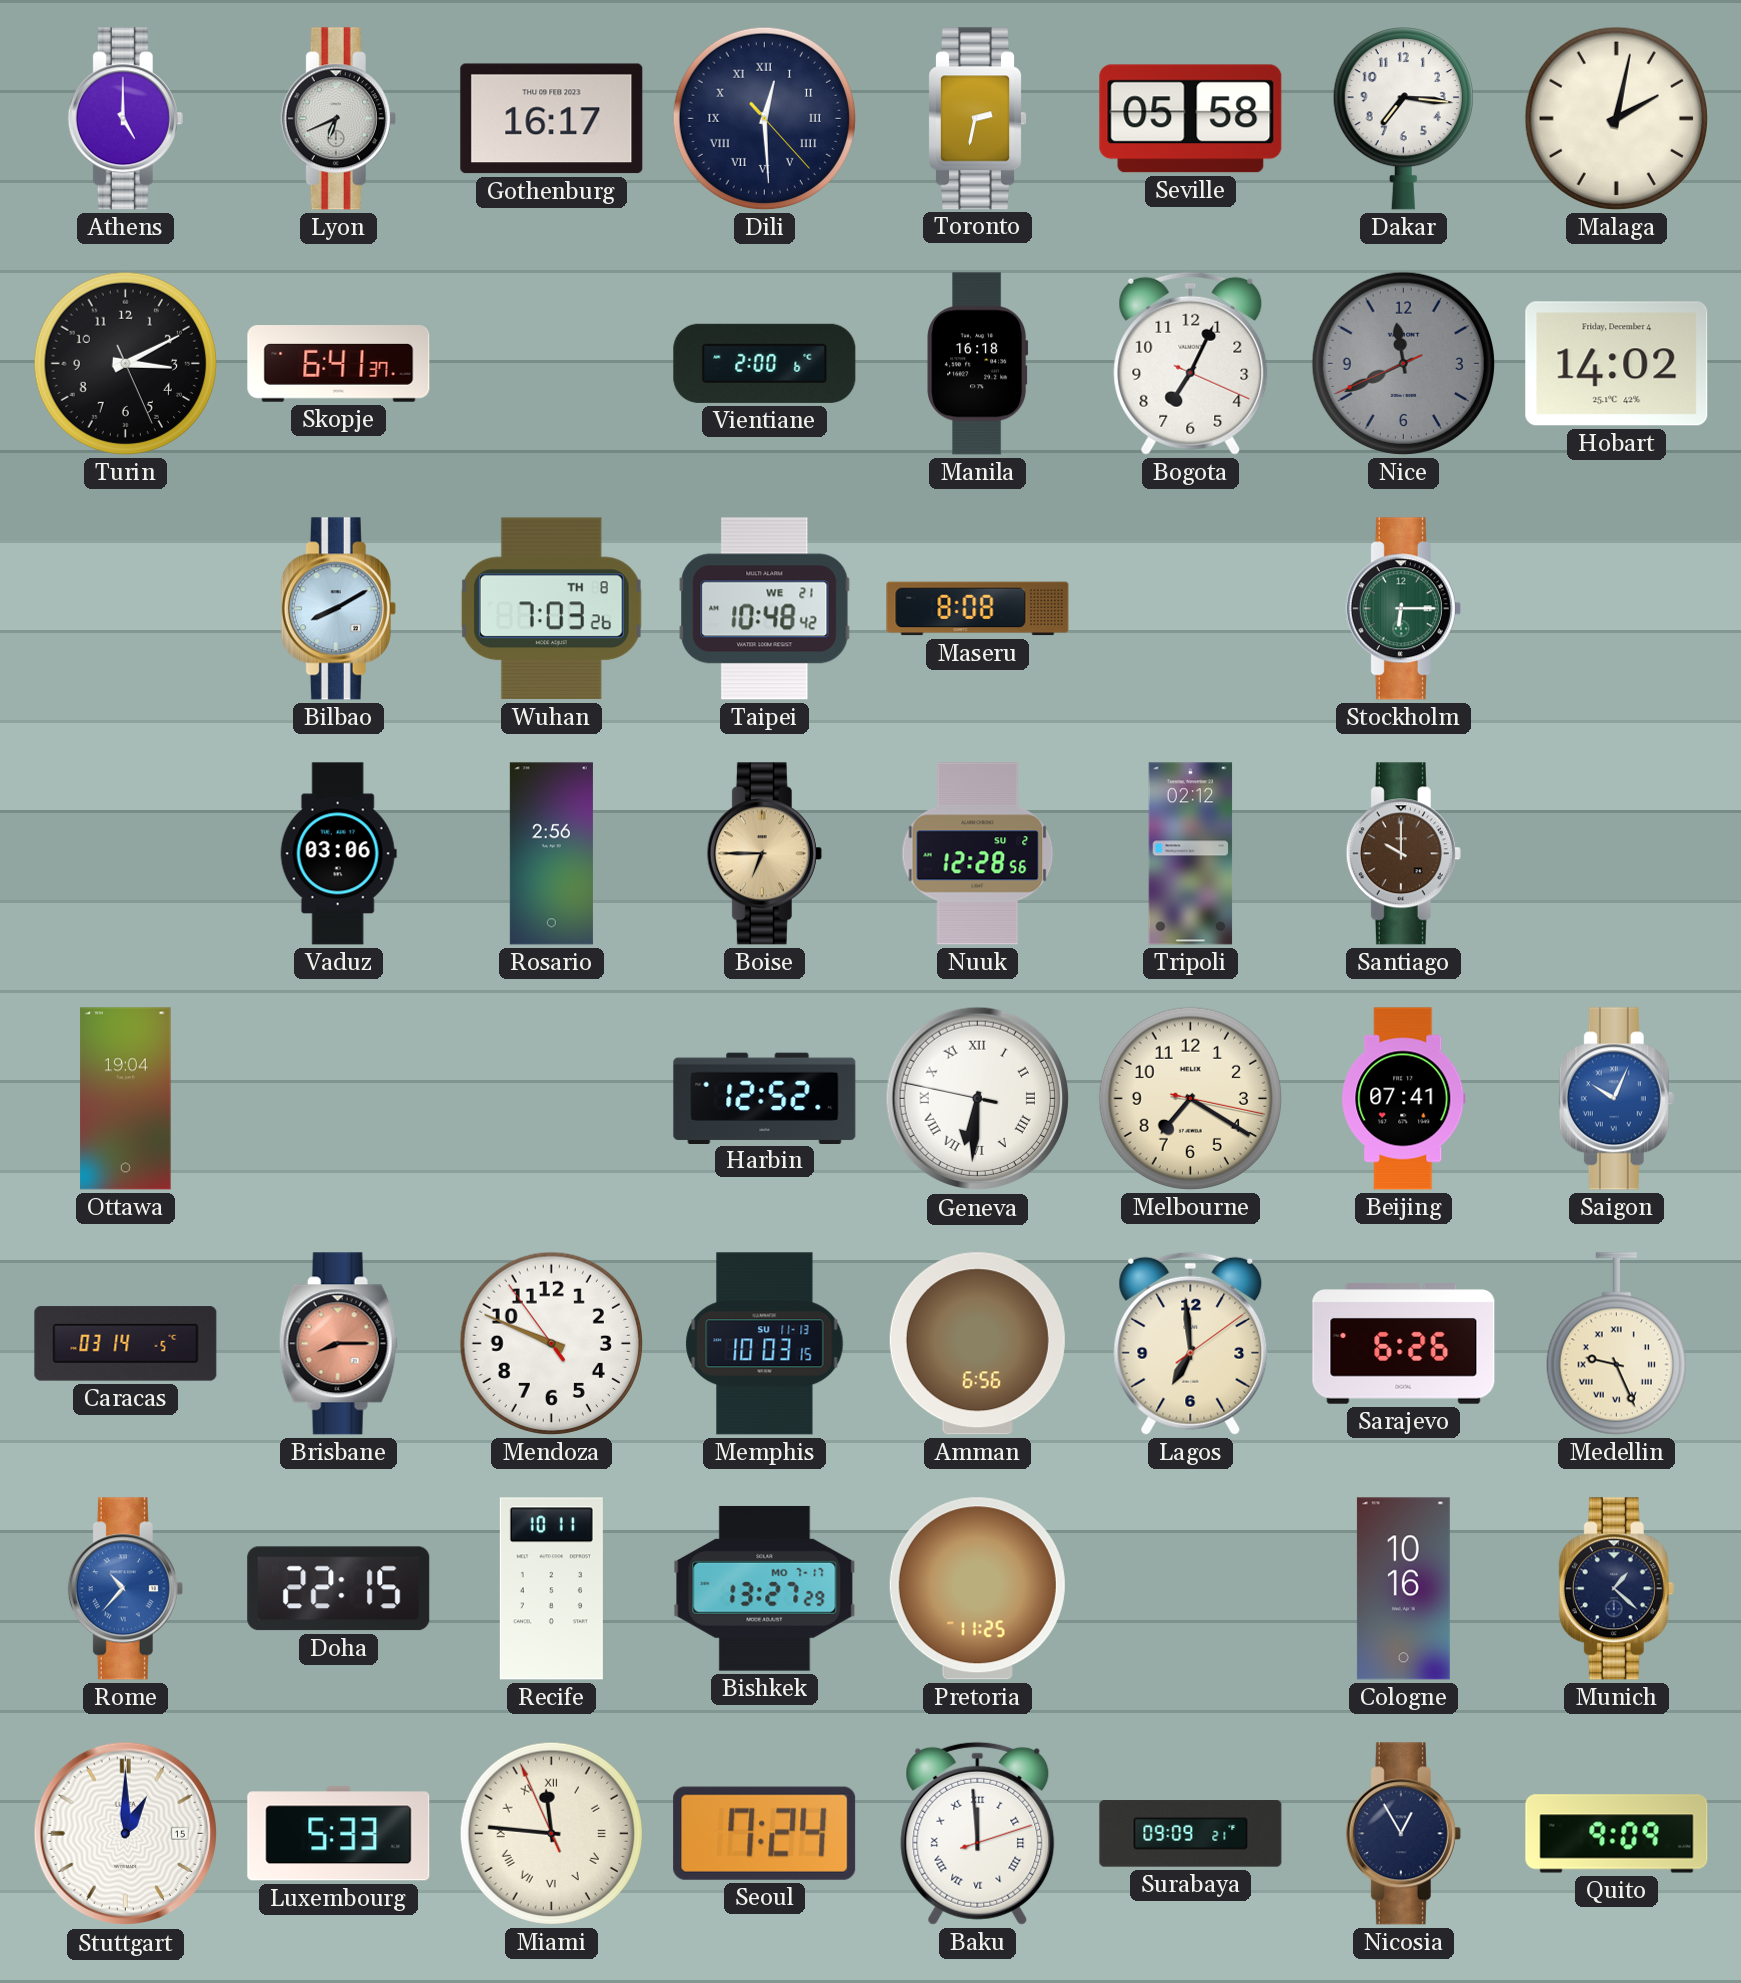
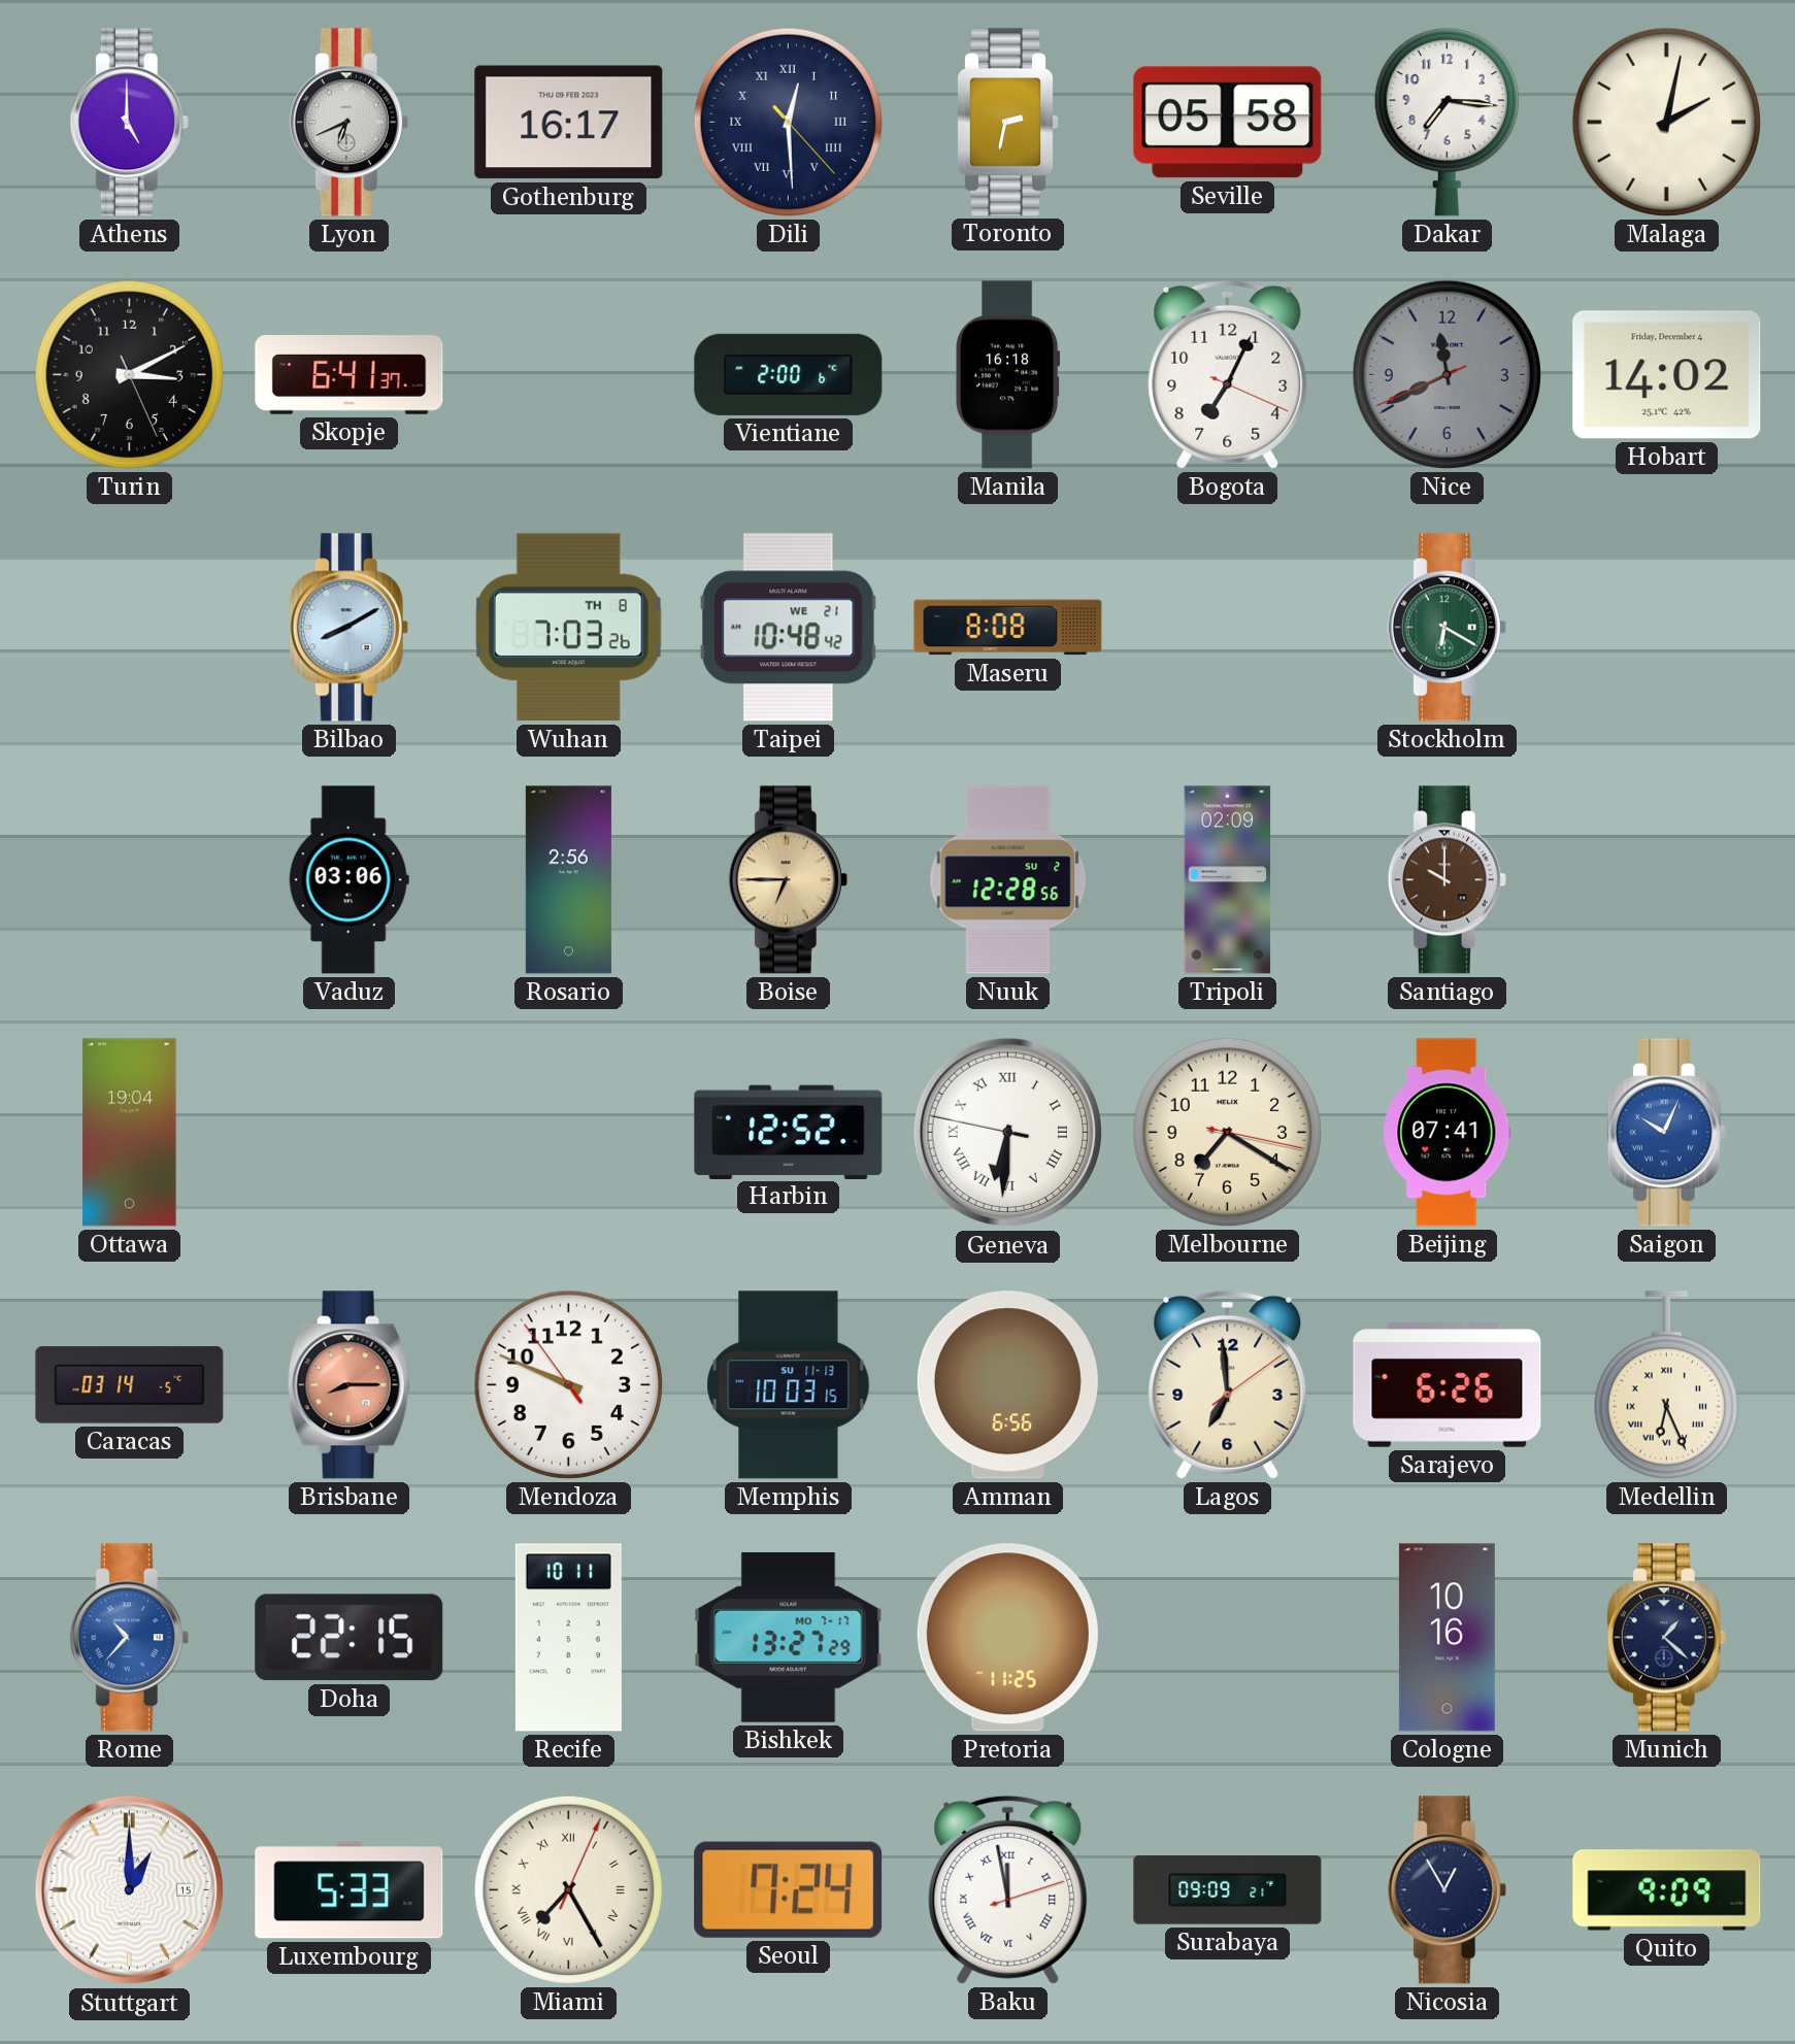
Stockholm: 6:15 -> 6:20
Tripoli: 02:12 -> 02:09
Medellin: 9:26 -> 6:26
Miami: 11:45 -> 7:25
Baku: 11:59 -> 11:58
